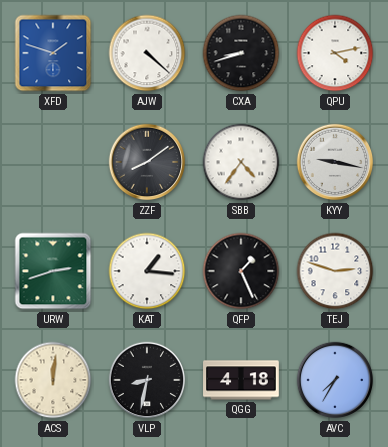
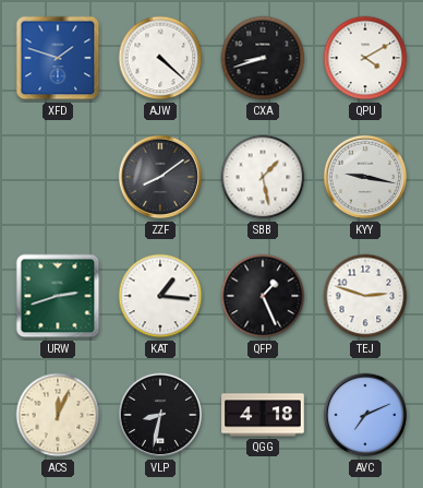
QPU: 4:13 -> 4:10
SBB: 4:36 -> 1:28
ACS: 12:01 -> 12:04
AVC: 7:35 -> 7:11
